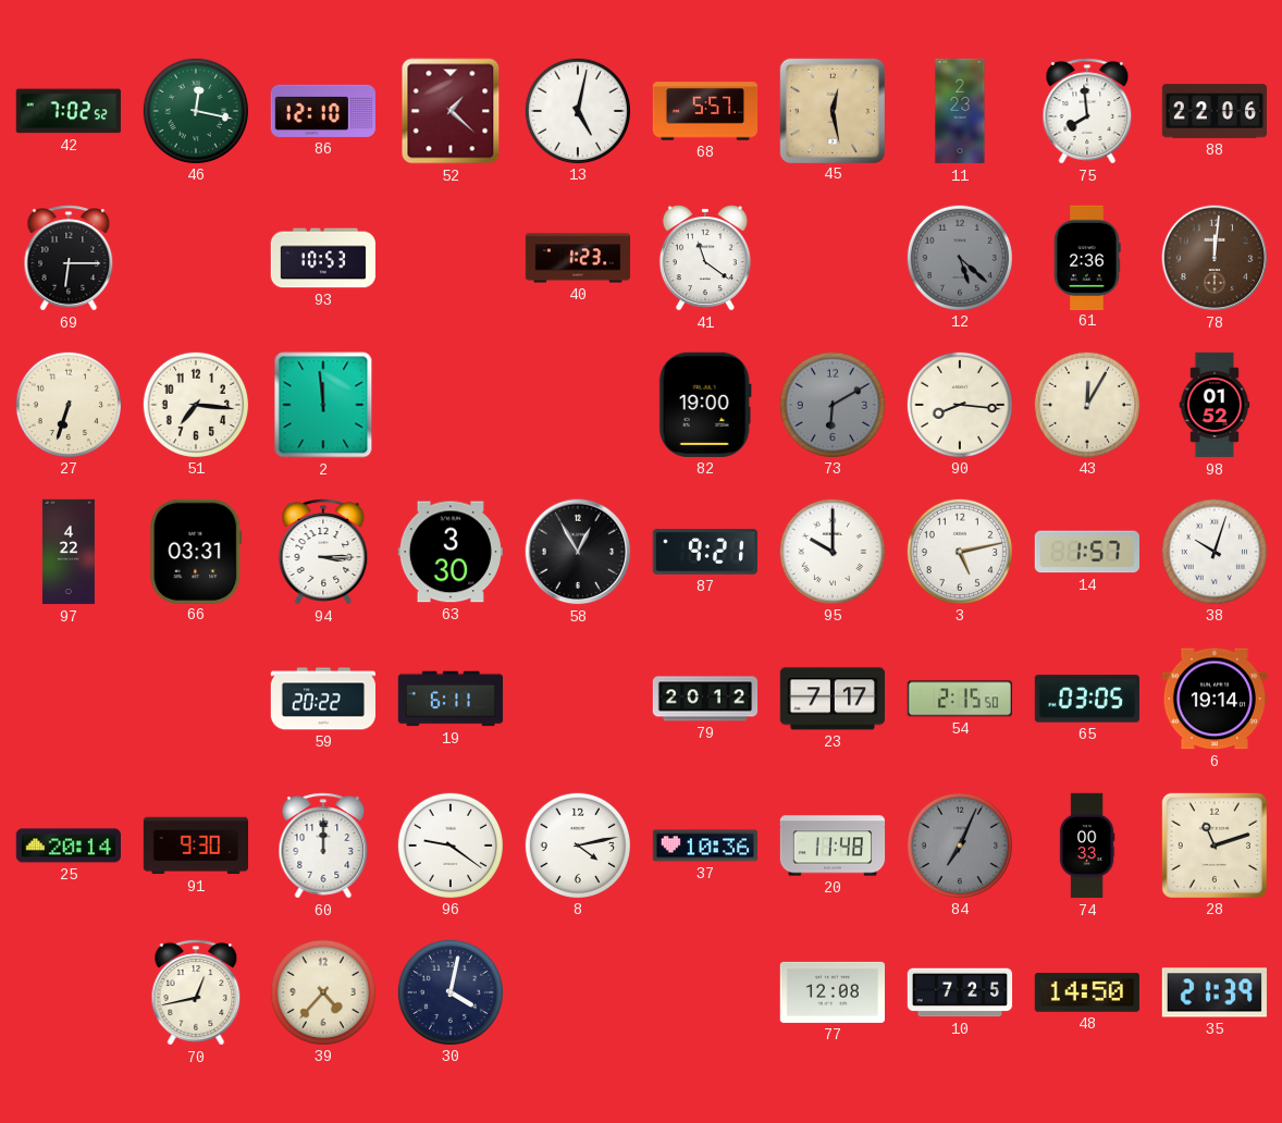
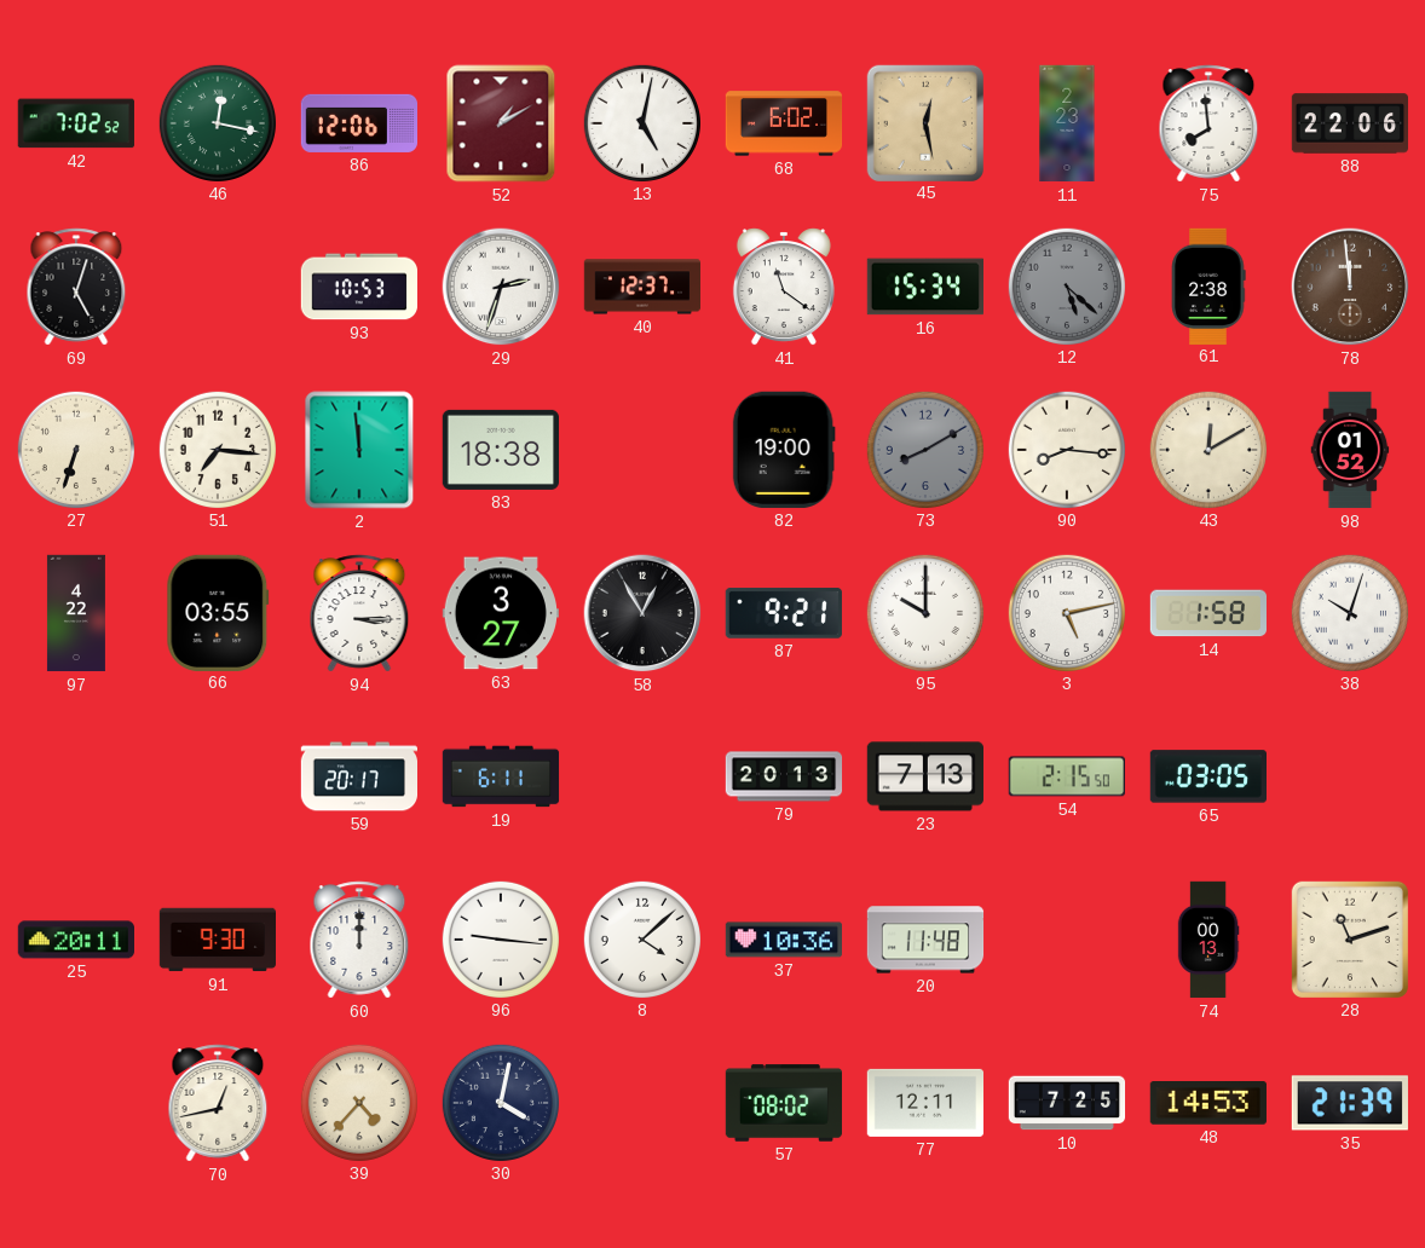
86: 12:10 -> 12:06
52: 1:22 -> 1:10
68: 5:57 -> 6:02
69: 6:15 -> 5:03
29: none -> 2:33
40: 1:23 -> 12:37
16: none -> 15:34
61: 2:36 -> 2:38
78: 12:01 -> 11:59
83: none -> 18:38
73: 6:10 -> 8:10
43: 12:05 -> 12:10
66: 03:31 -> 03:55
63: 3:30 -> 3:27
14: 1:57 -> 1:58
59: 20:22 -> 20:17
79: 20:12 -> 20:13
23: 7:17 -> 7:13
6: 19:14 -> none
25: 20:14 -> 20:11
96: 9:21 -> 9:16
8: 4:13 -> 4:08
84: 7:04 -> none
74: 00:33 -> 00:13
57: none -> 08:02
77: 12:08 -> 12:11
48: 14:50 -> 14:53
